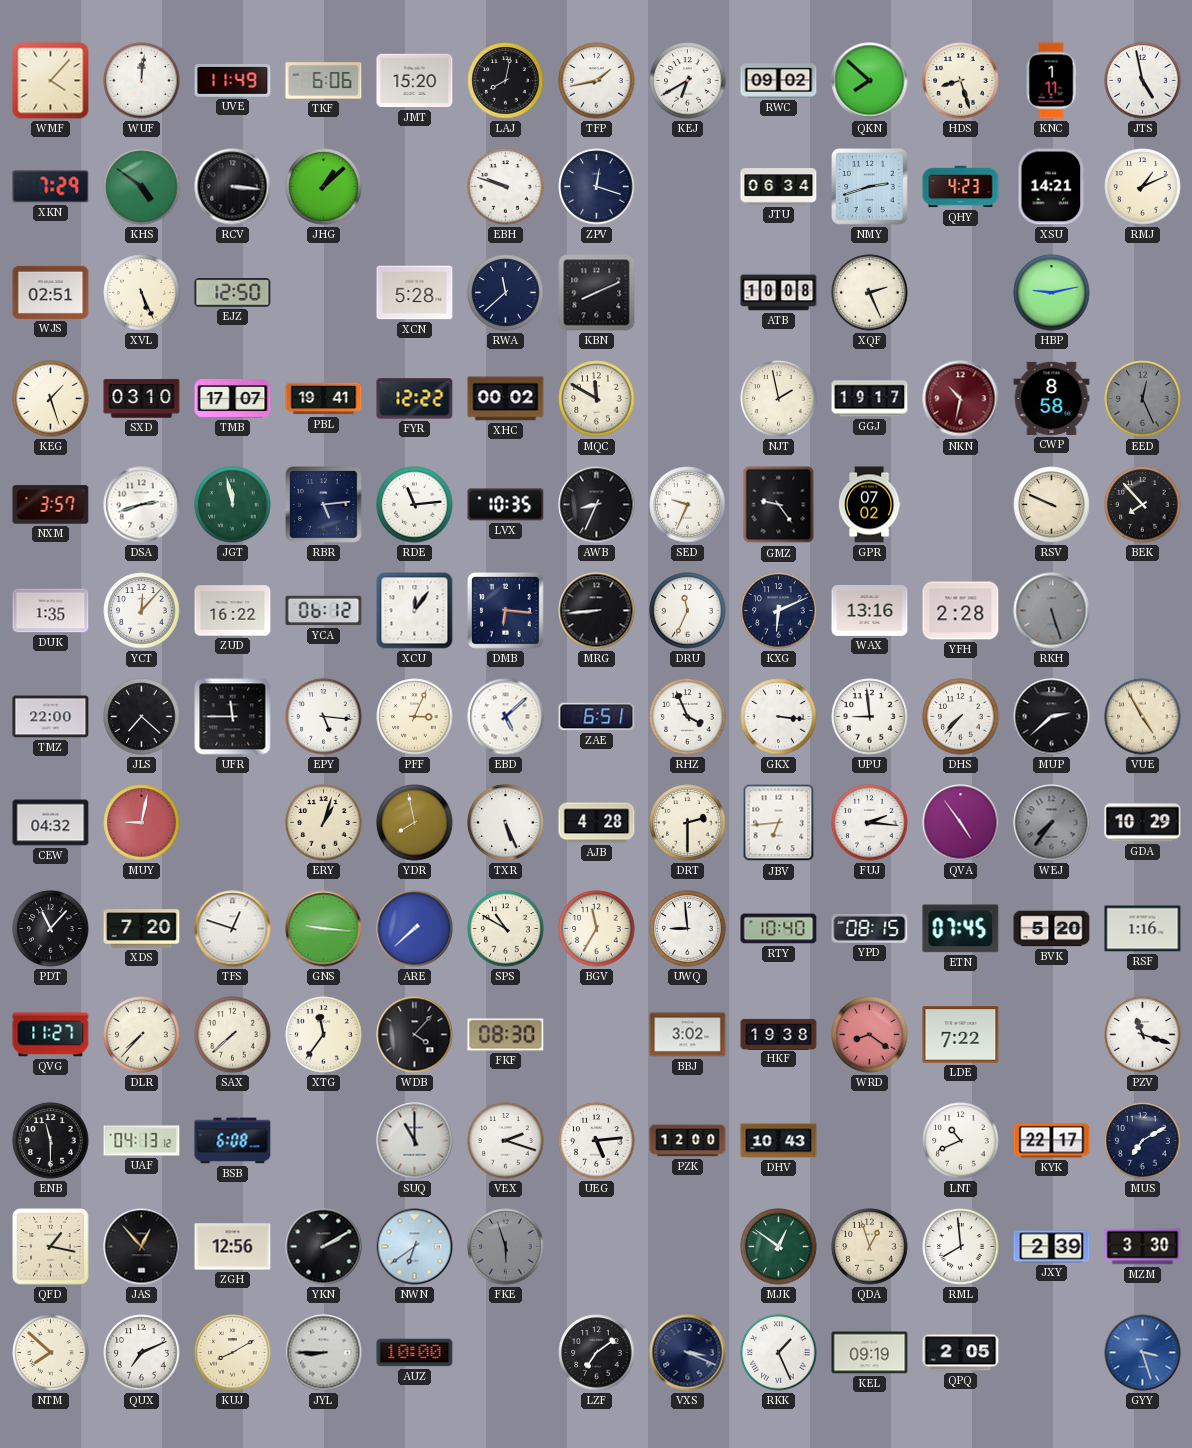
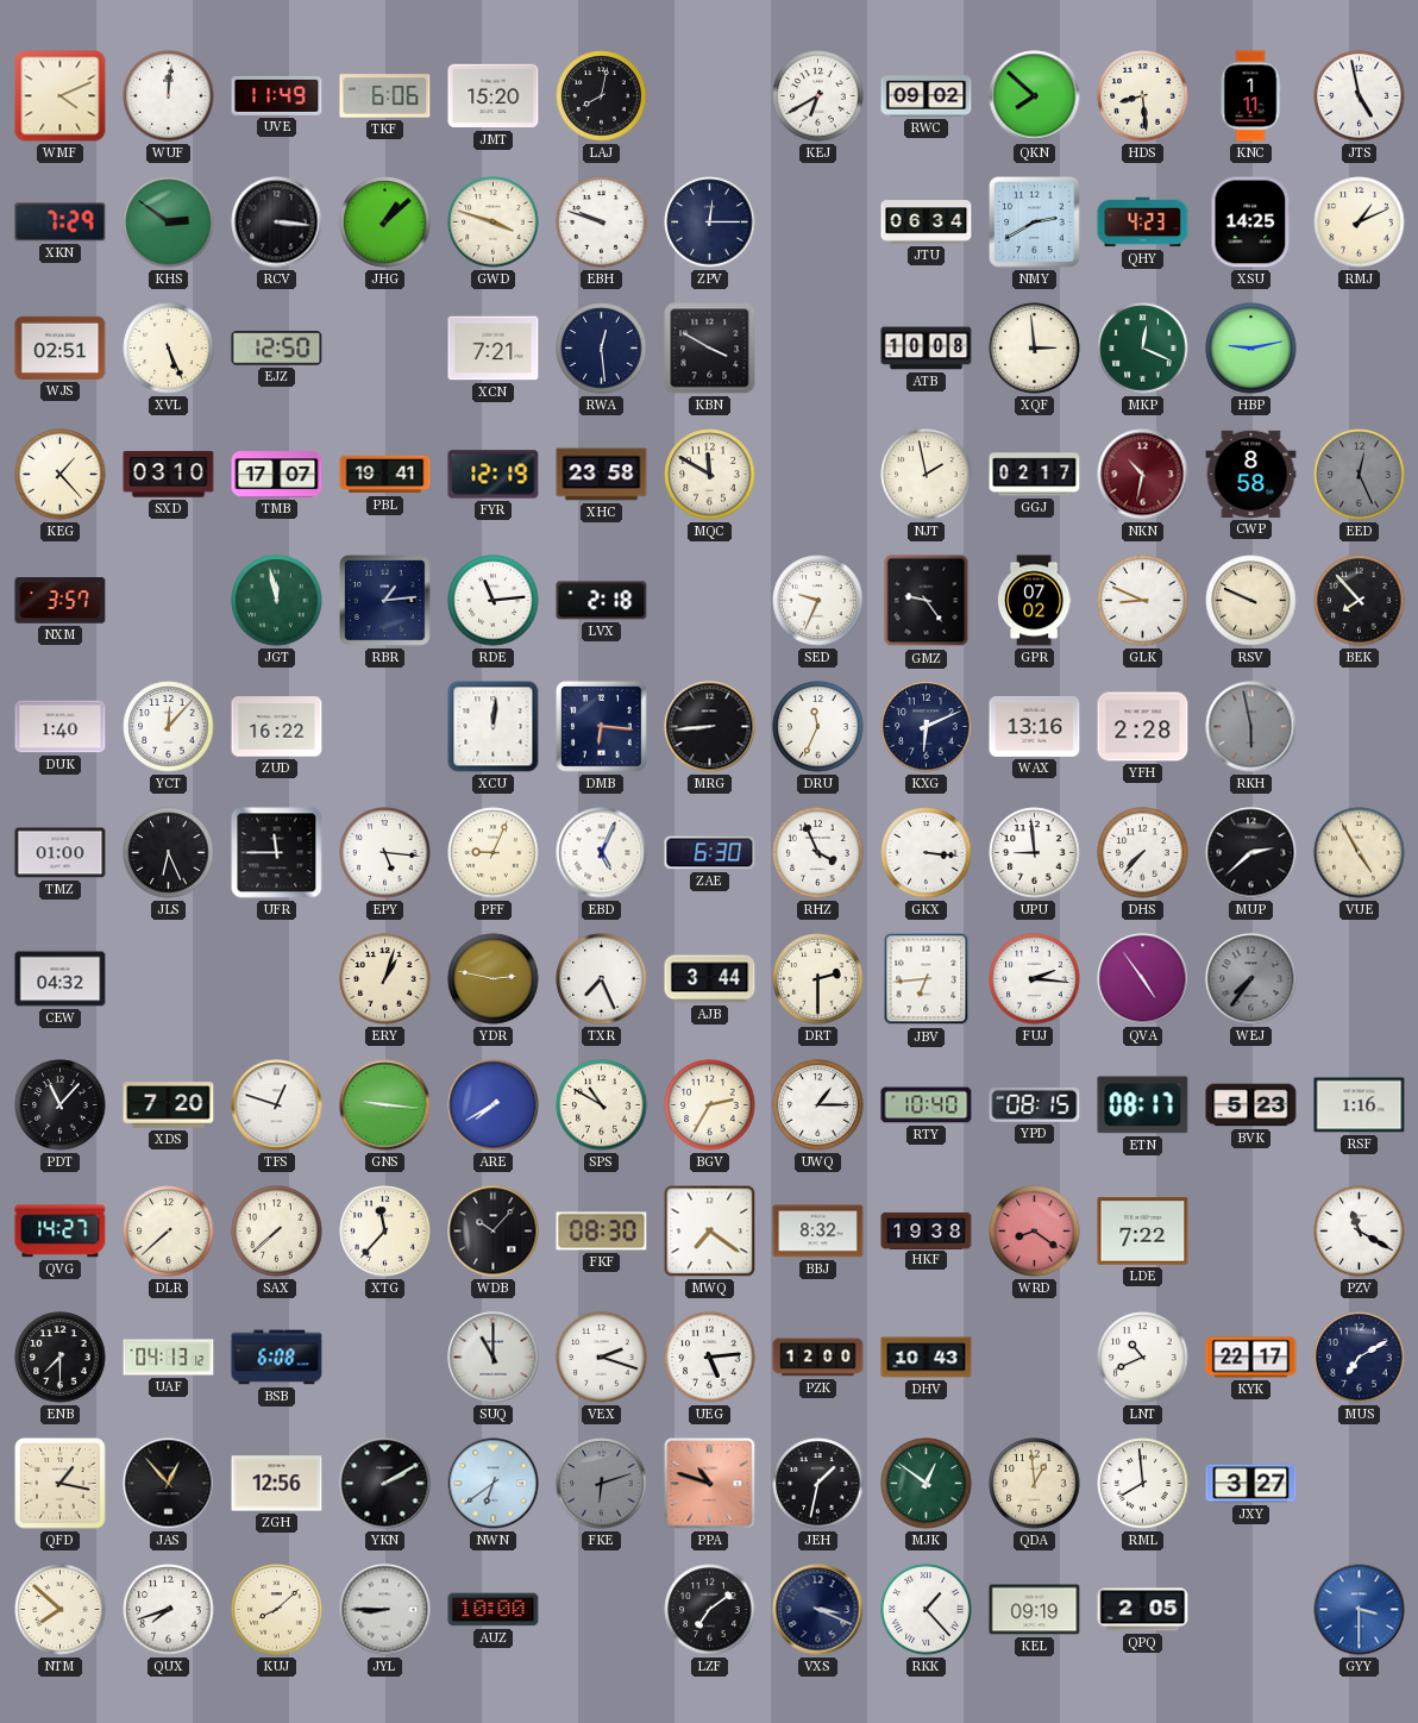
WMF: 4:07 -> 4:11
TFP: 1:43 -> none
HDS: 8:27 -> 8:29
KHS: 4:51 -> 2:51
GWD: none -> 3:48
ZPV: 12:18 -> 12:15
NMY: 2:42 -> 2:40
XSU: 14:21 -> 14:25
XCN: 5:28 -> 7:21
RWA: 11:38 -> 12:29
KBN: 8:11 -> 3:50
XQF: 2:26 -> 2:59
MKP: none -> 12:19
KEG: 1:27 -> 1:23
FYR: 12:22 -> 12:19
XHC: 00:02 -> 23:58
GGJ: 19:17 -> 02:17
DSA: 2:42 -> none
RBR: 5:14 -> 1:14
LVX: 10:35 -> 2:18
AWB: 8:34 -> none
GLK: none -> 8:49
DUK: 1:35 -> 1:40
YCA: 06:12 -> none
XCU: 12:06 -> 12:01
RKH: 5:27 -> 5:58
TMZ: 22:00 -> 01:00
JLS: 7:22 -> 6:26
PFF: 3:04 -> 9:04
EBD: 5:08 -> 5:04
ZAE: 6:51 -> 6:30
MUY: 9:02 -> none
YDR: 7:58 -> 2:47
TXR: 5:26 -> 7:26
AJB: 4:28 -> 3:44
GDA: 10:29 -> none
ARE: 7:38 -> 7:40
BGV: 11:35 -> 2:35
UWQ: 8:59 -> 1:15
ETN: 07:45 -> 08:17
BVK: 5:20 -> 5:23
QVG: 11:27 -> 14:27
DLR: 7:37 -> 7:38
XTG: 11:36 -> 11:37
WDB: 4:07 -> 10:07
MWQ: none -> 7:21
BBJ: 3:02 -> 8:32
PZV: 11:18 -> 11:20
ENB: 11:30 -> 7:30
FKE: 5:57 -> 6:12
PPA: none -> 10:48
JEH: none -> 1:32
QDA: 12:57 -> 12:59
JXY: 2:39 -> 3:27
MZM: 3:30 -> none
QUX: 7:11 -> 7:42
KUJ: 8:10 -> 8:08
RKK: 1:26 -> 1:23
GYY: 3:27 -> 3:30
